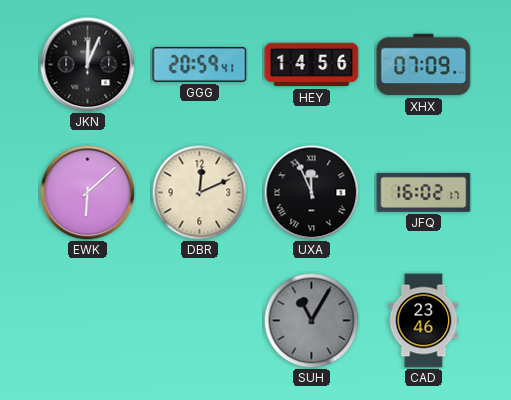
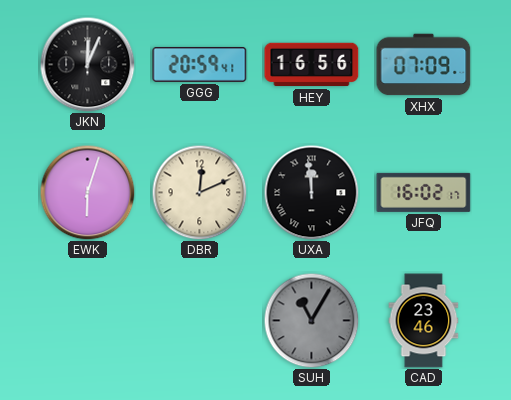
HEY: 14:56 -> 16:56
EWK: 6:08 -> 6:03
UXA: 11:56 -> 11:59
